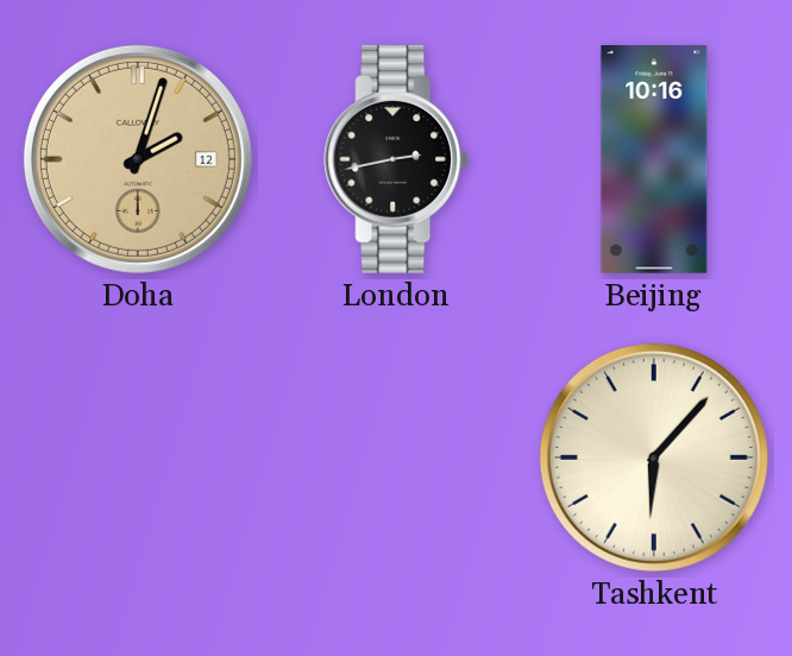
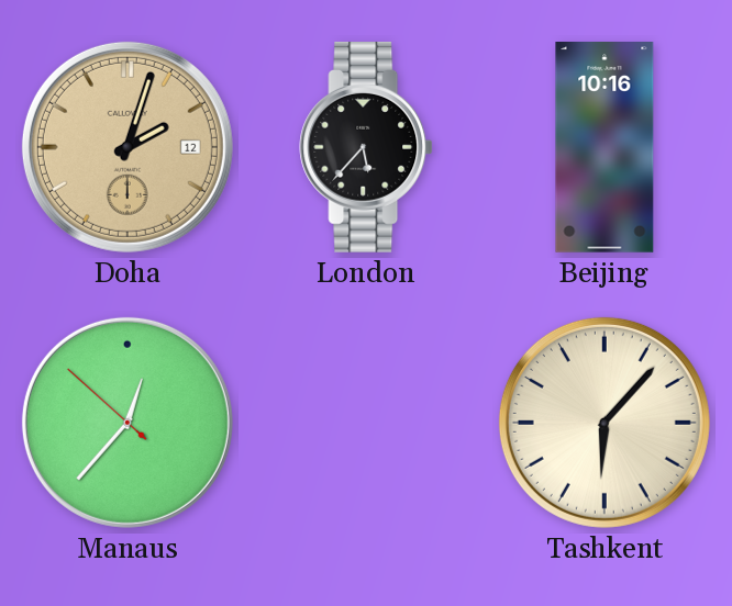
London: 2:43 -> 5:37
Manaus: none -> 12:36
